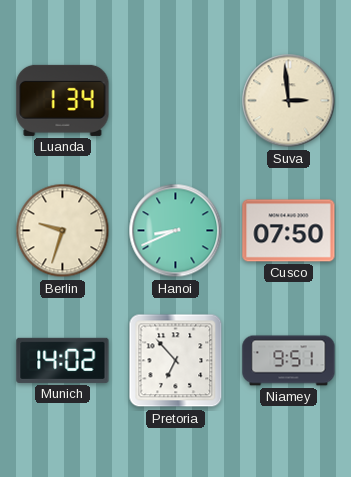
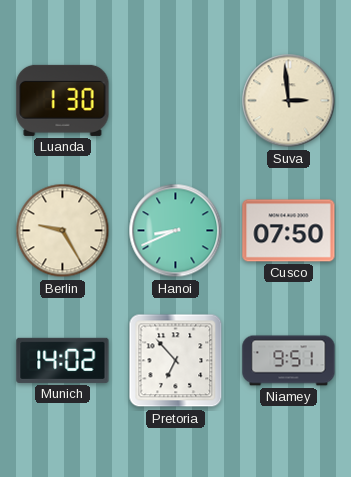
Luanda: 1:34 -> 1:30
Berlin: 9:33 -> 9:25
